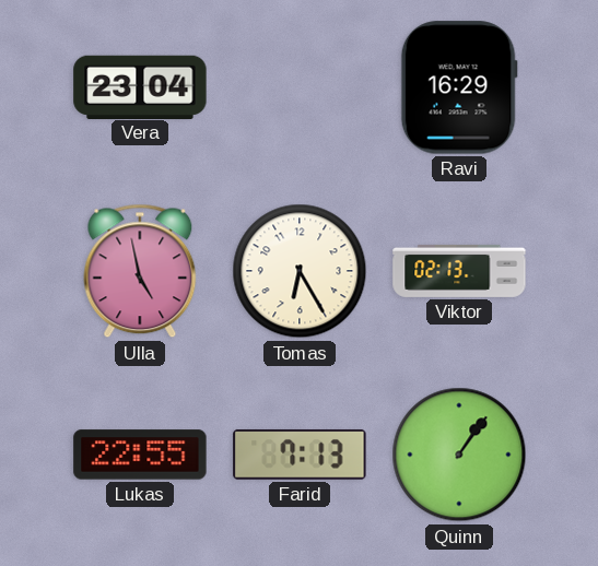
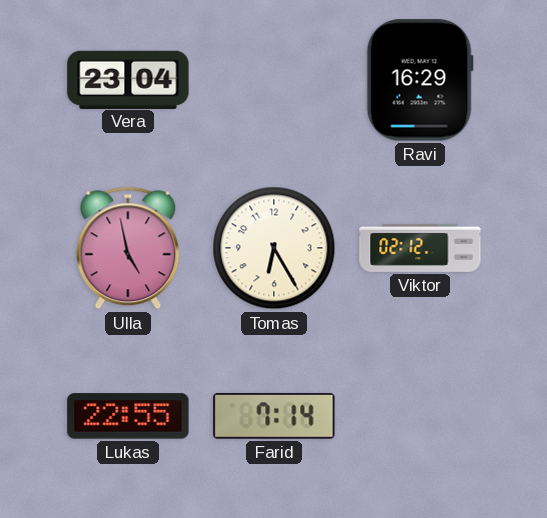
Viktor: 02:13 -> 02:12
Farid: 7:13 -> 7:14
Quinn: 1:06 -> none
